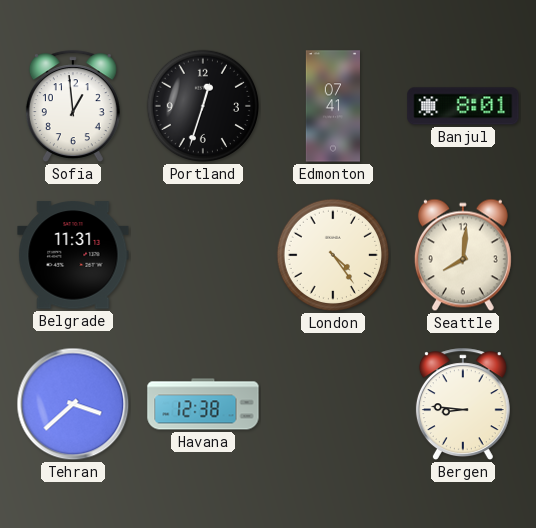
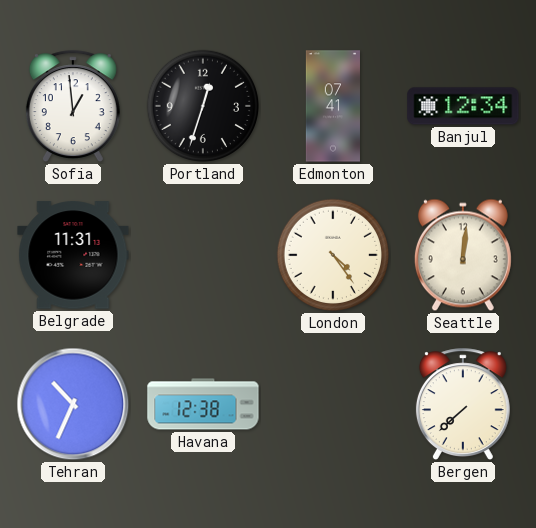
Banjul: 8:01 -> 12:34
Seattle: 8:01 -> 12:01
Tehran: 3:38 -> 10:34
Bergen: 8:46 -> 7:38
